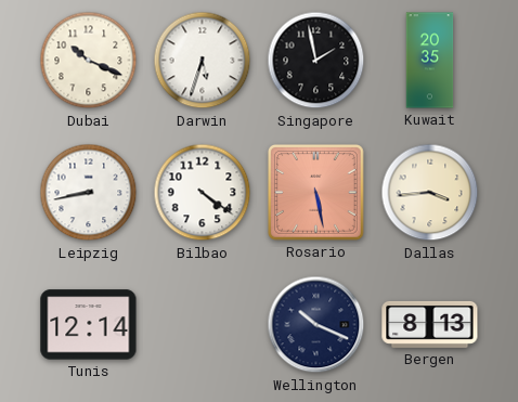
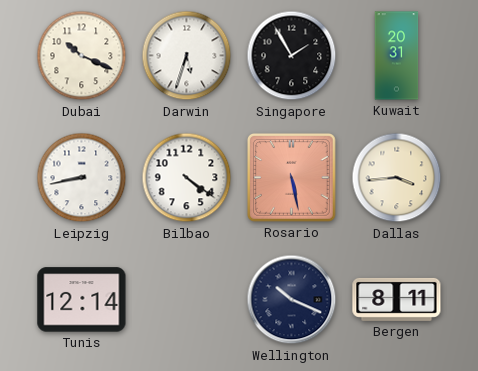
Singapore: 1:58 -> 1:55
Kuwait: 20:35 -> 20:31
Bergen: 8:13 -> 8:11
